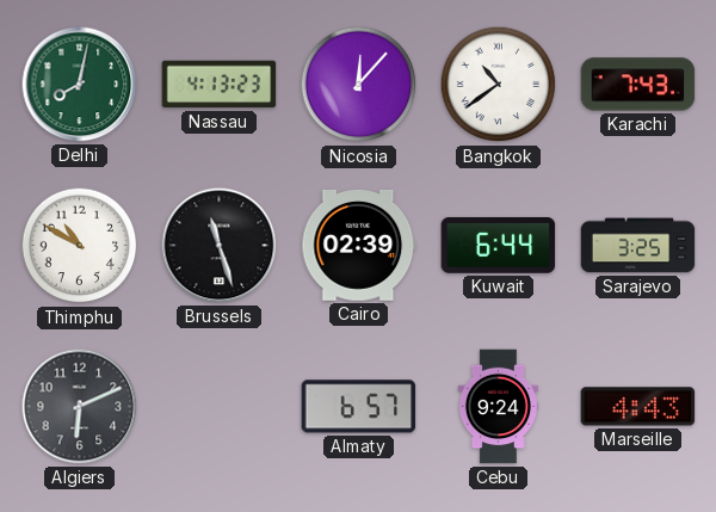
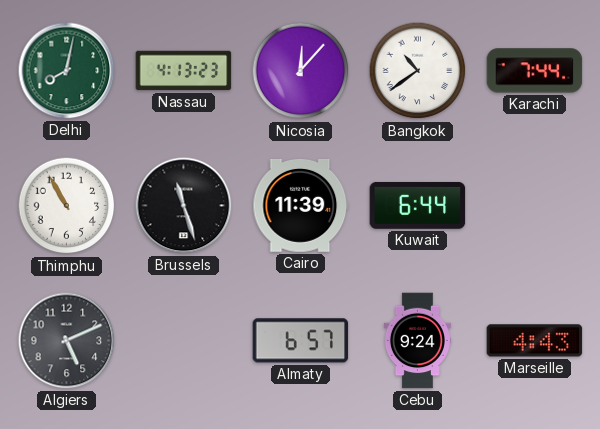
Karachi: 7:43 -> 7:44
Thimphu: 10:50 -> 10:55
Cairo: 02:39 -> 11:39
Sarajevo: 3:25 -> none
Algiers: 6:11 -> 5:11
